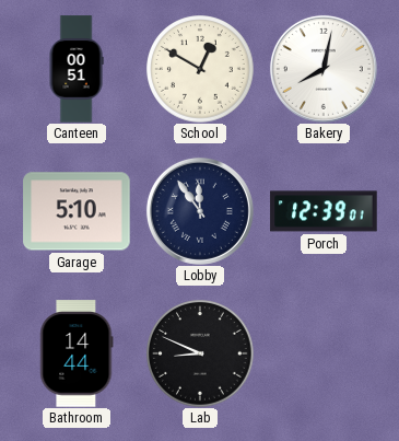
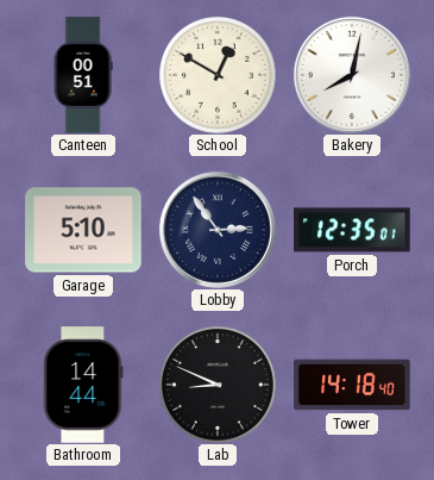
Lobby: 11:54 -> 2:54
Porch: 12:39 -> 12:35
Tower: none -> 14:18
